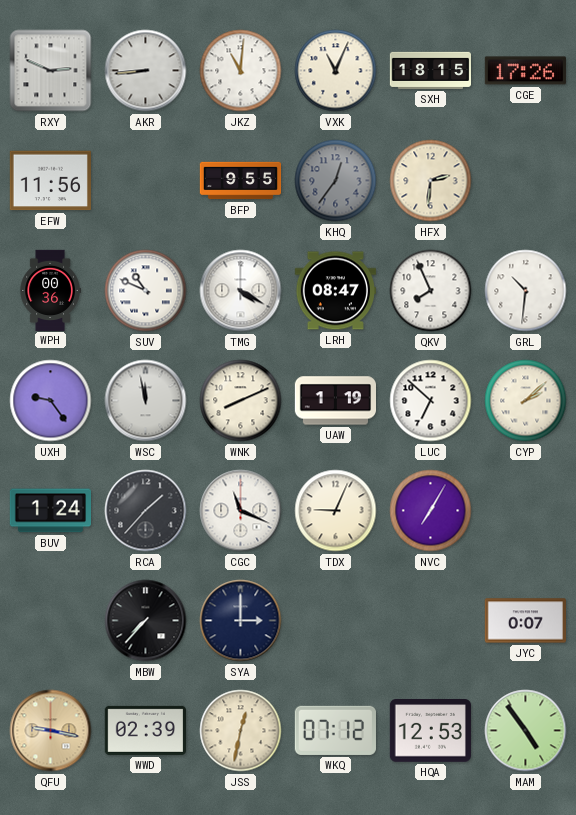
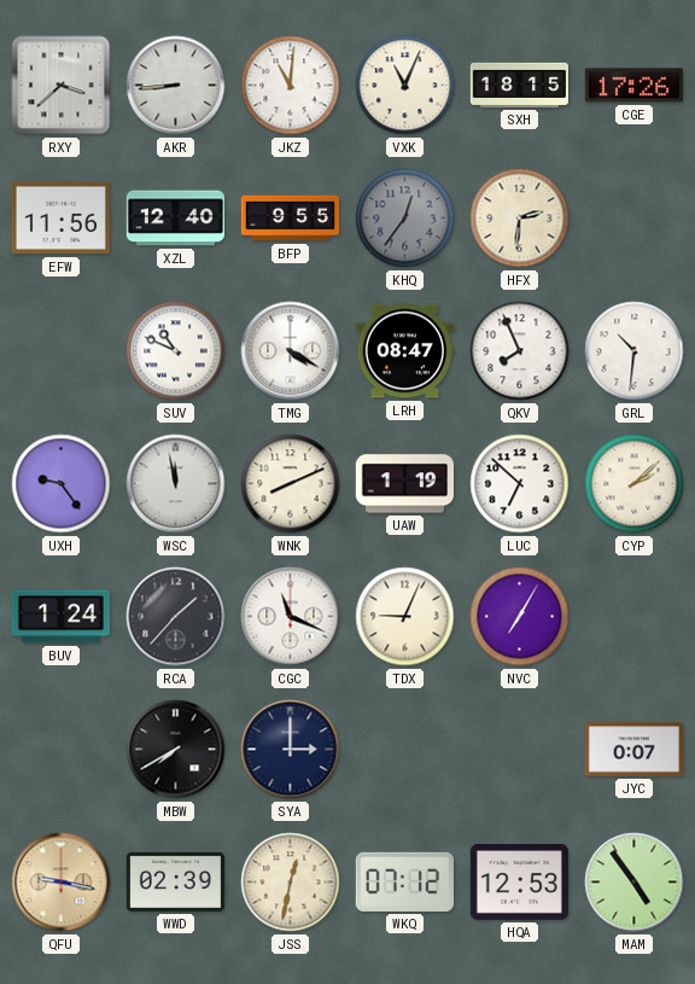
RXY: 2:49 -> 3:38
XZL: none -> 12:40
WPH: 00:36 -> none
MBW: 7:37 -> 7:40
